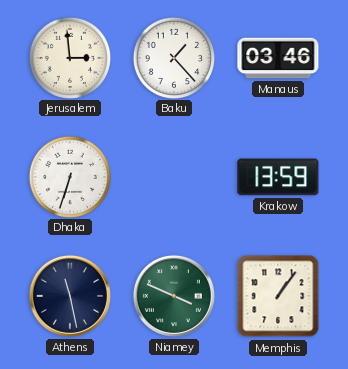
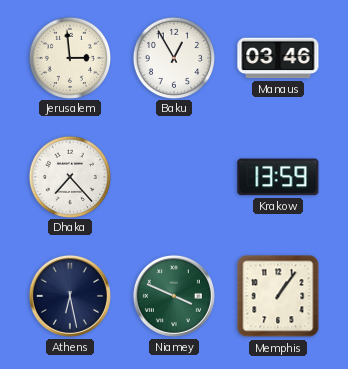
Baku: 1:23 -> 12:55
Dhaka: 6:33 -> 7:23
Athens: 11:28 -> 6:28
